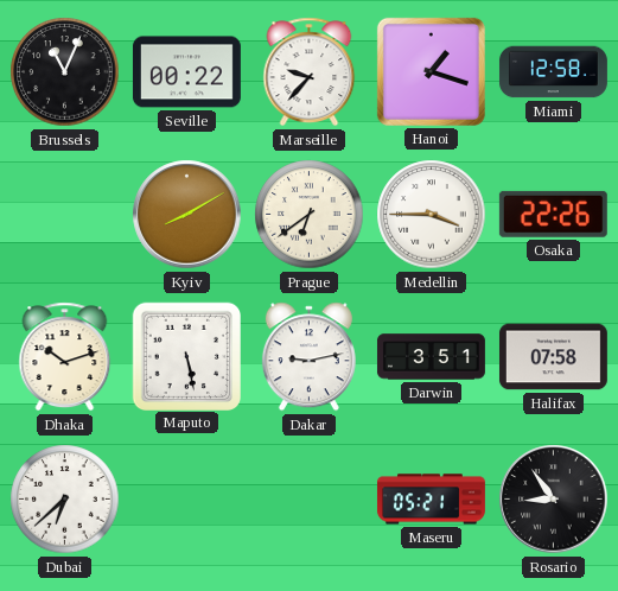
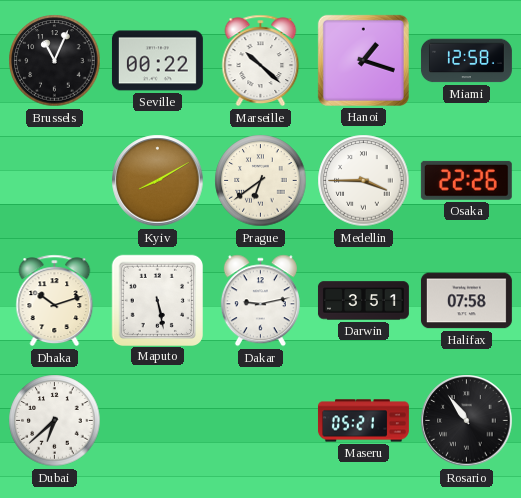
Marseille: 9:37 -> 10:22
Rosario: 8:54 -> 10:54
